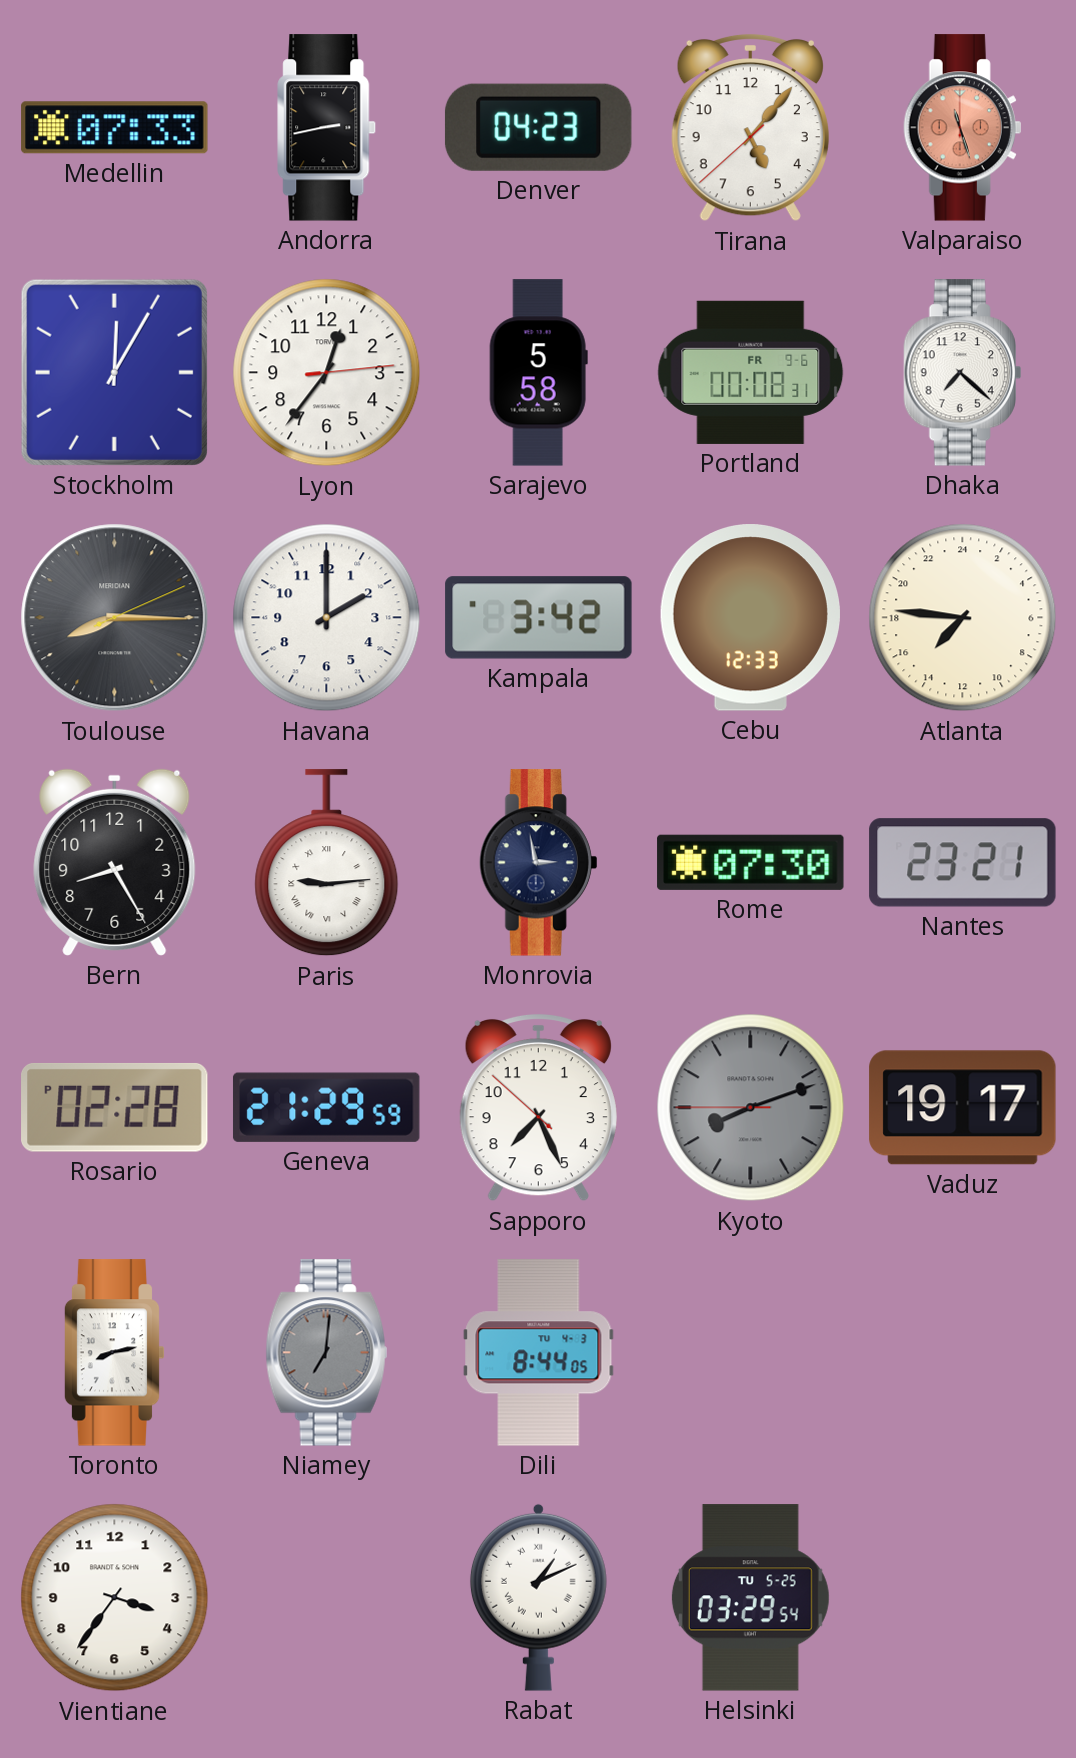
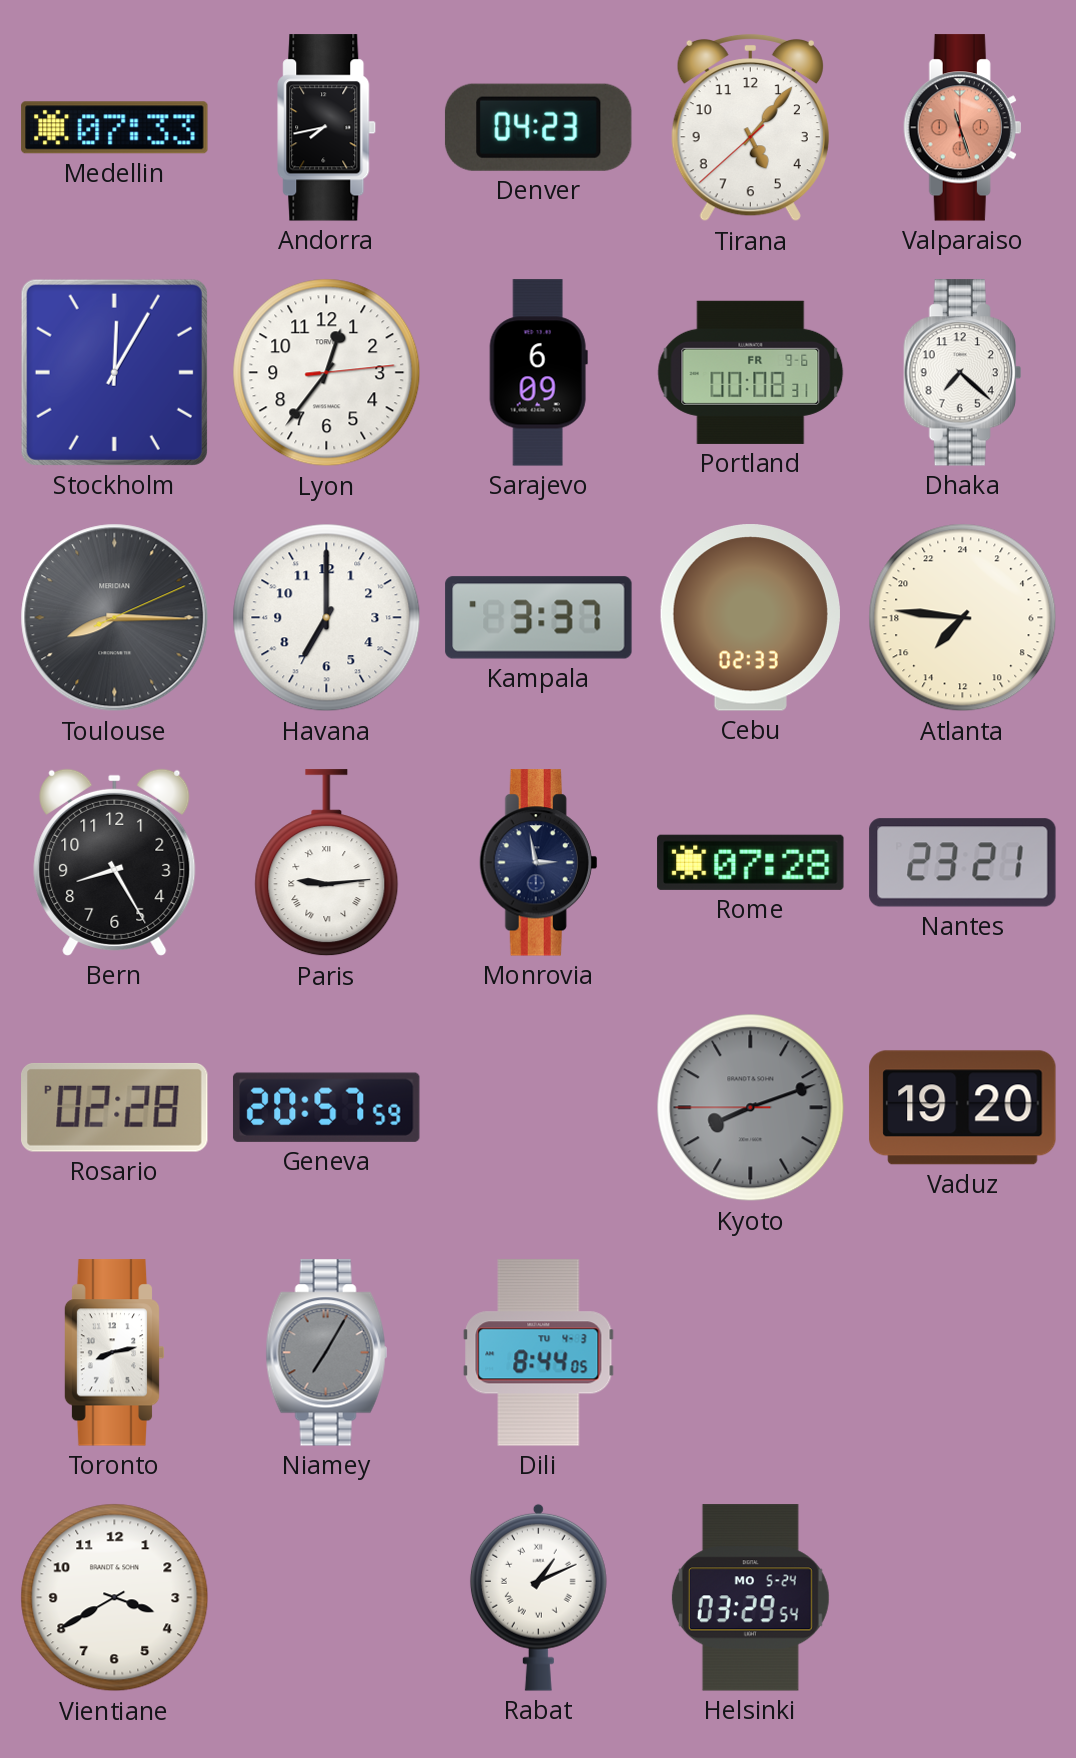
Andorra: 2:43 -> 7:43
Sarajevo: 5:58 -> 6:09
Havana: 2:00 -> 7:00
Kampala: 3:42 -> 3:37
Cebu: 12:33 -> 02:33
Rome: 07:30 -> 07:28
Geneva: 21:29 -> 20:57
Sapporo: 7:25 -> none
Vaduz: 19:17 -> 19:20
Niamey: 7:01 -> 7:05
Vientiane: 3:36 -> 3:40
Helsinki date: TU 5-25 -> MO 5-24
